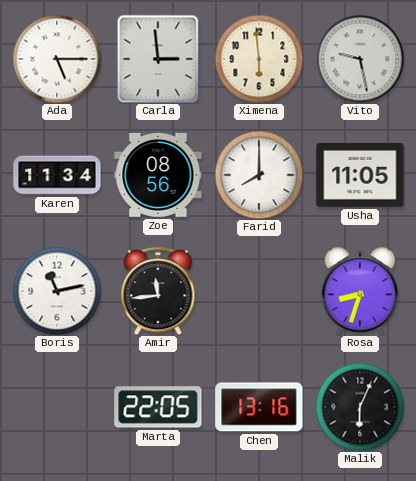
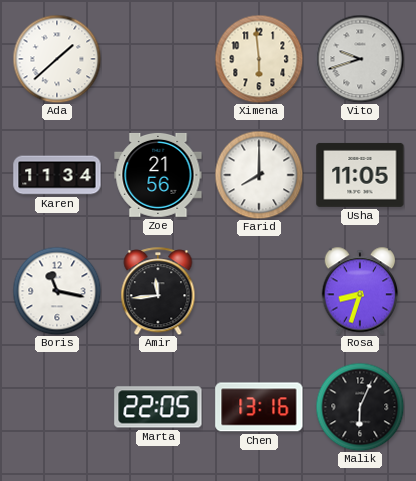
Ada: 5:15 -> 1:38
Carla: 2:59 -> none
Vito: 9:28 -> 9:42
Zoe: 08:56 -> 21:56
Boris: 11:13 -> 11:17
